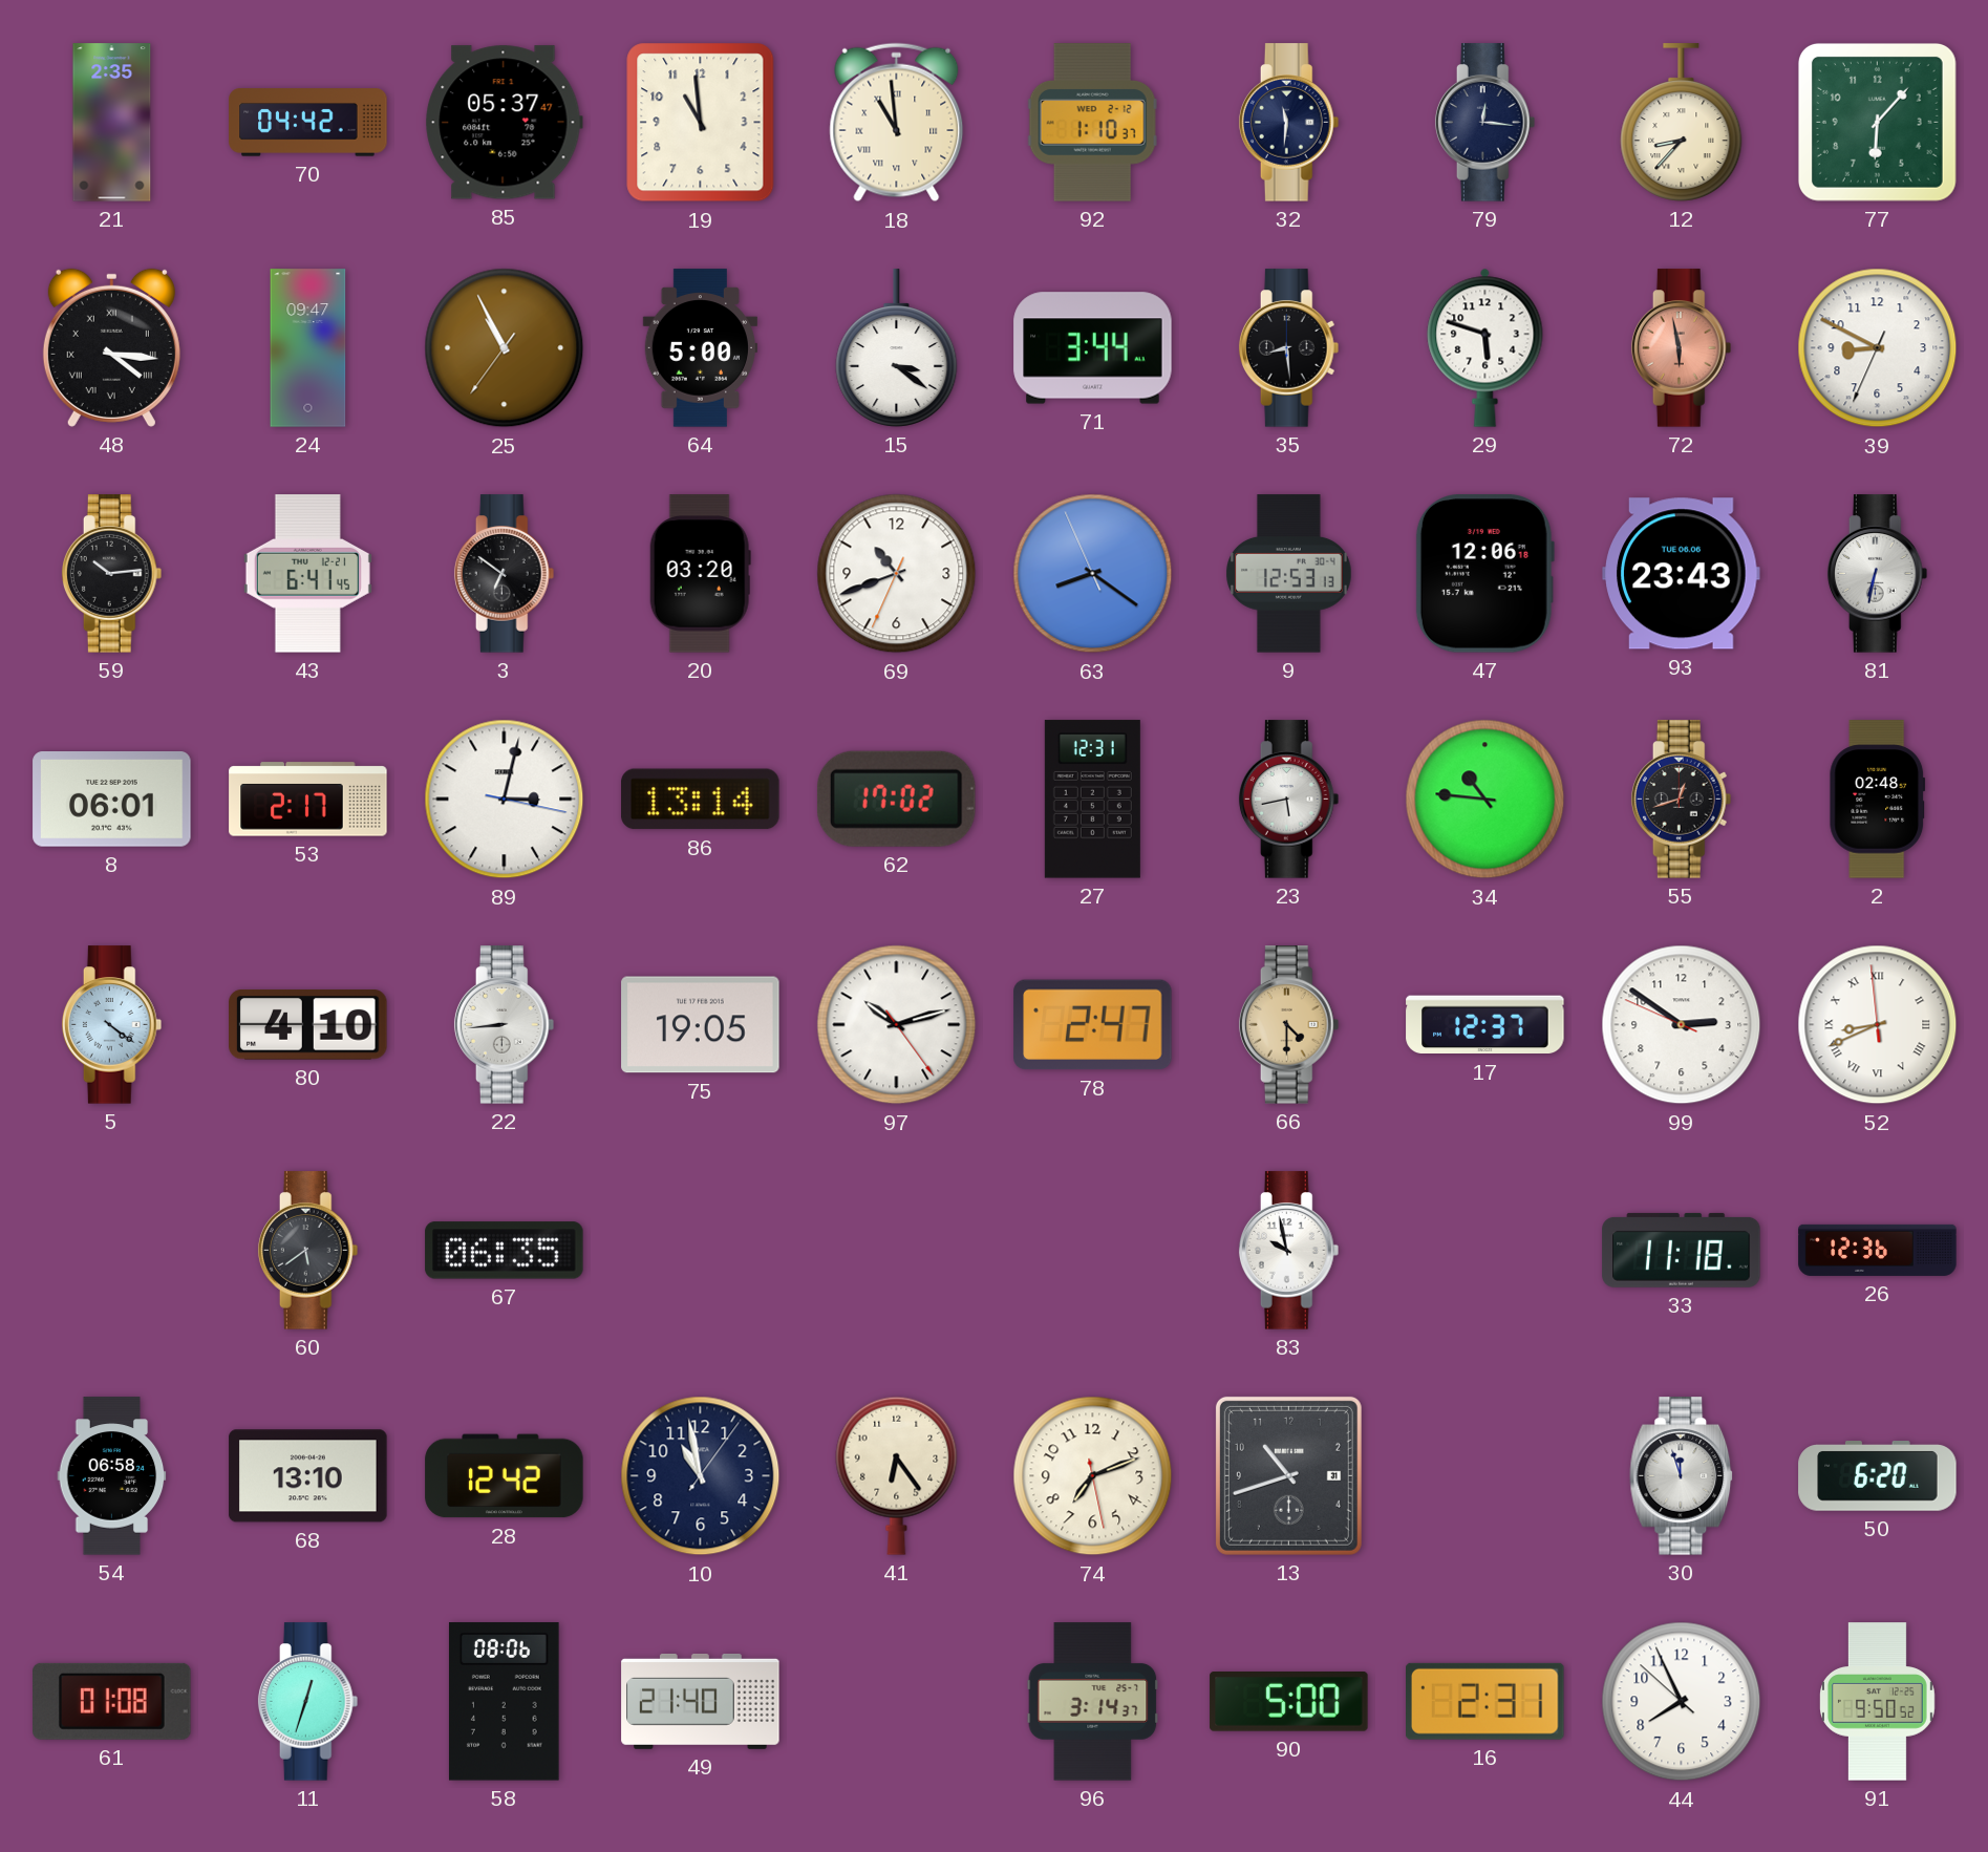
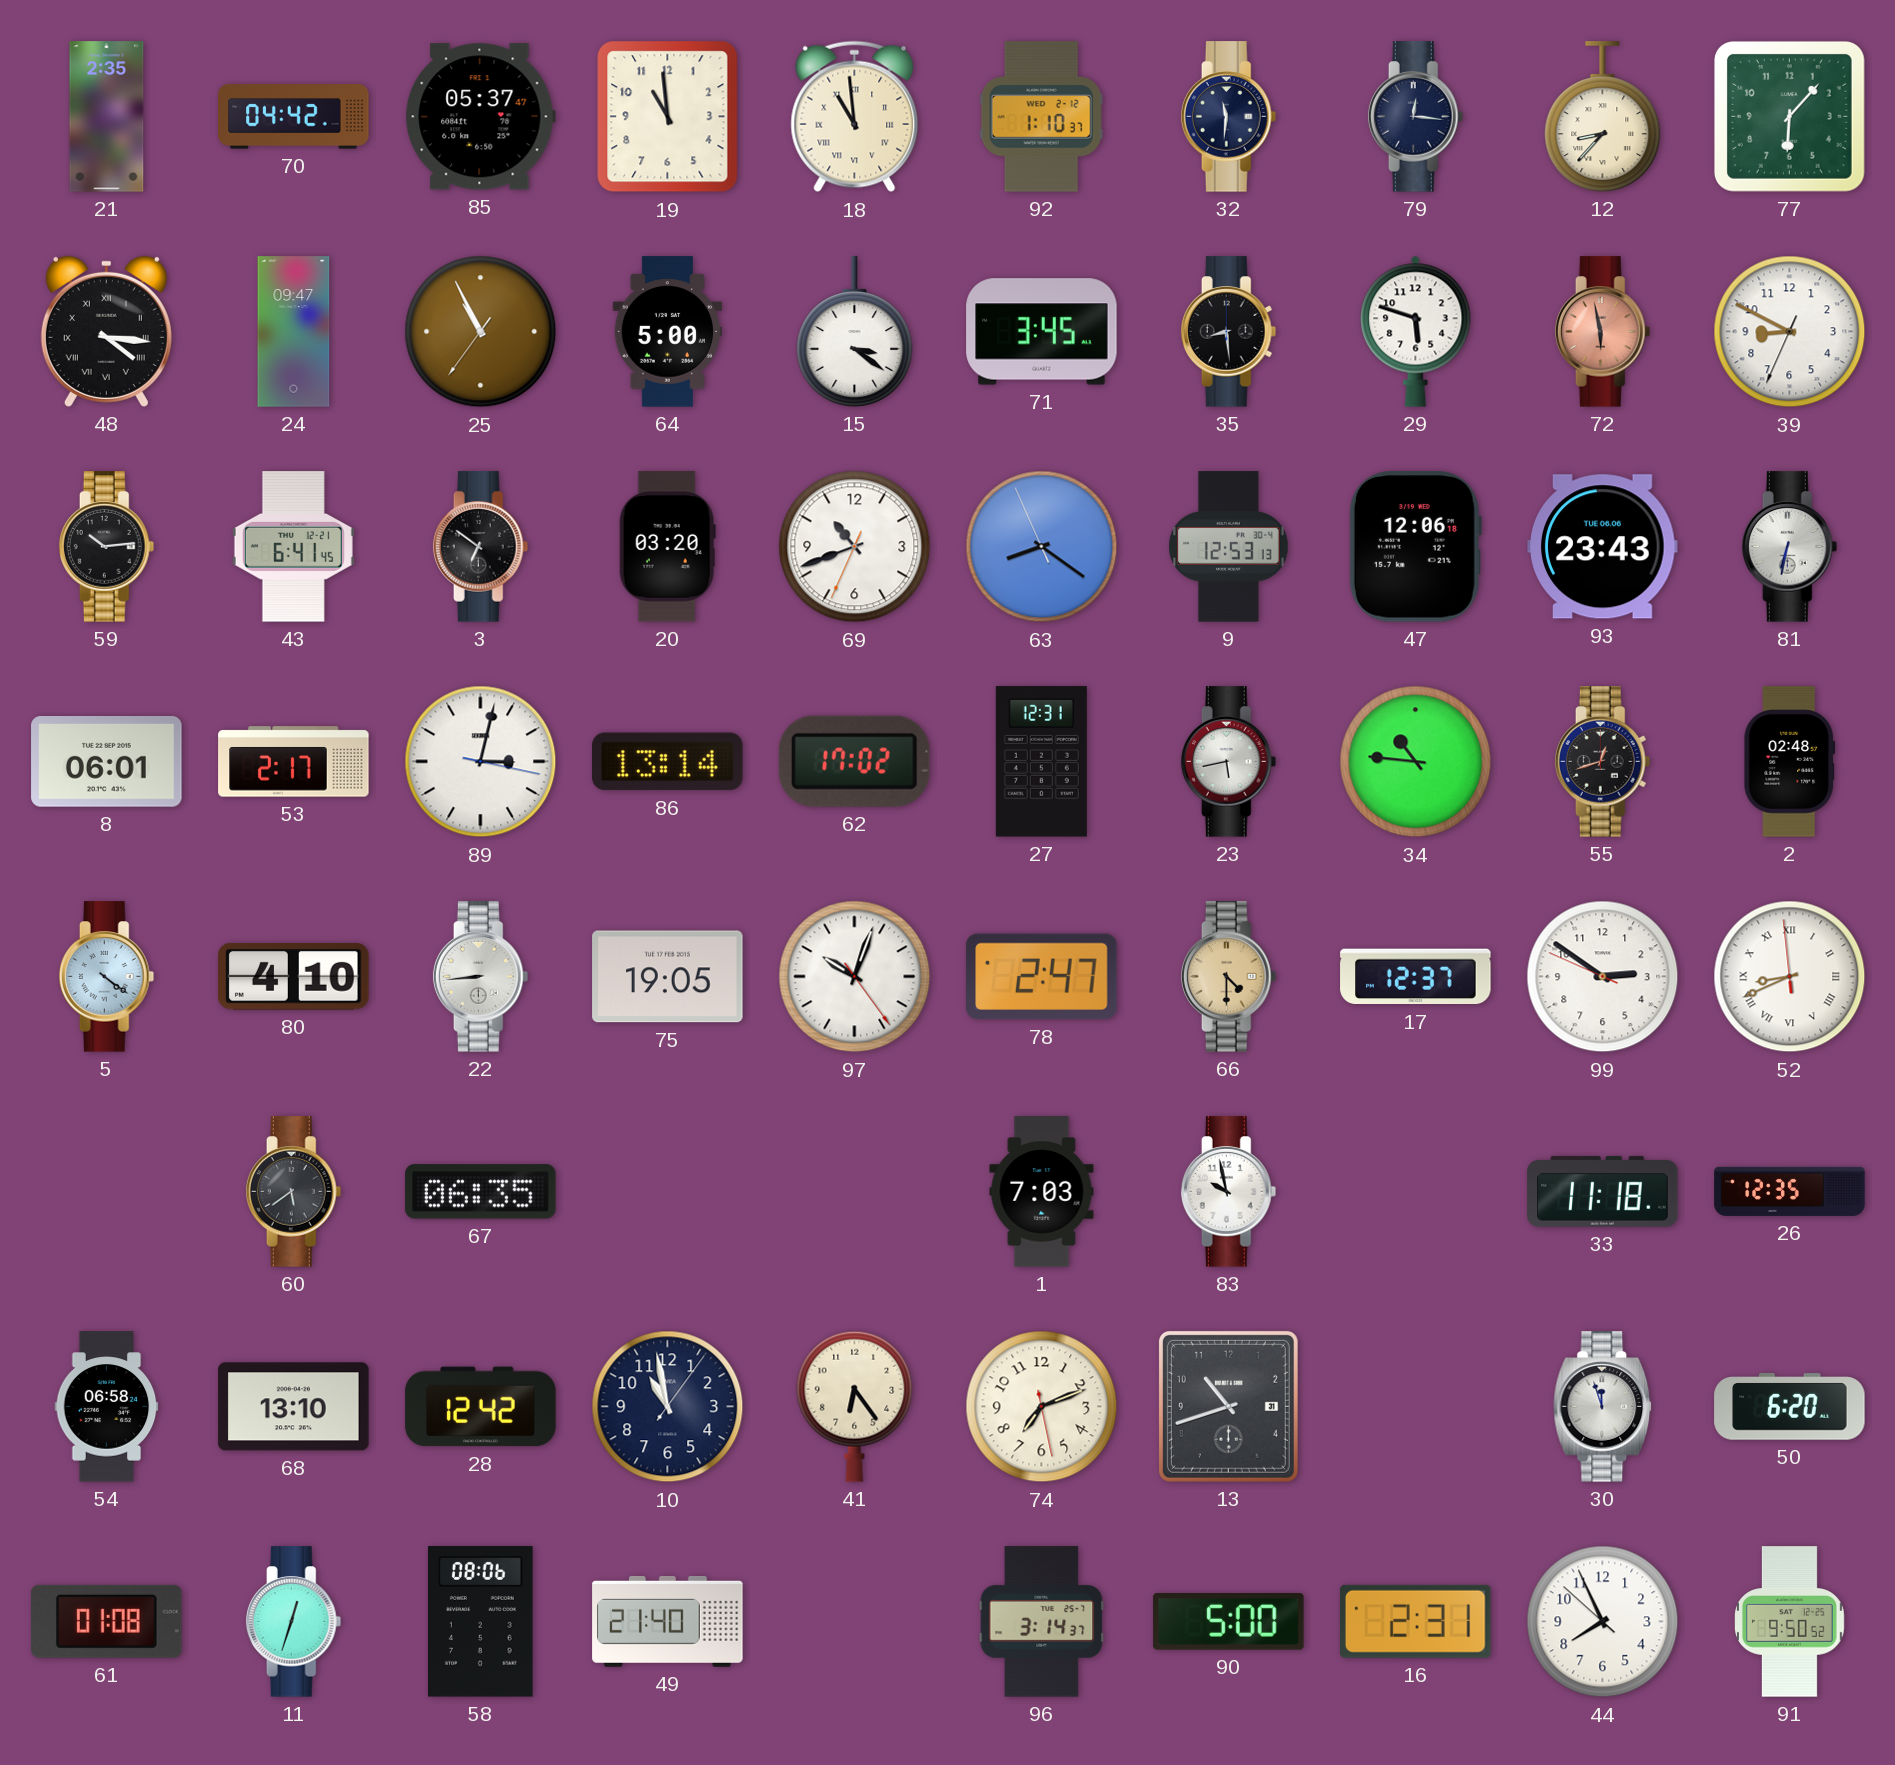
71: 3:44 -> 3:45
97: 10:12 -> 10:03
1: none -> 7:03
26: 12:36 -> 12:35
